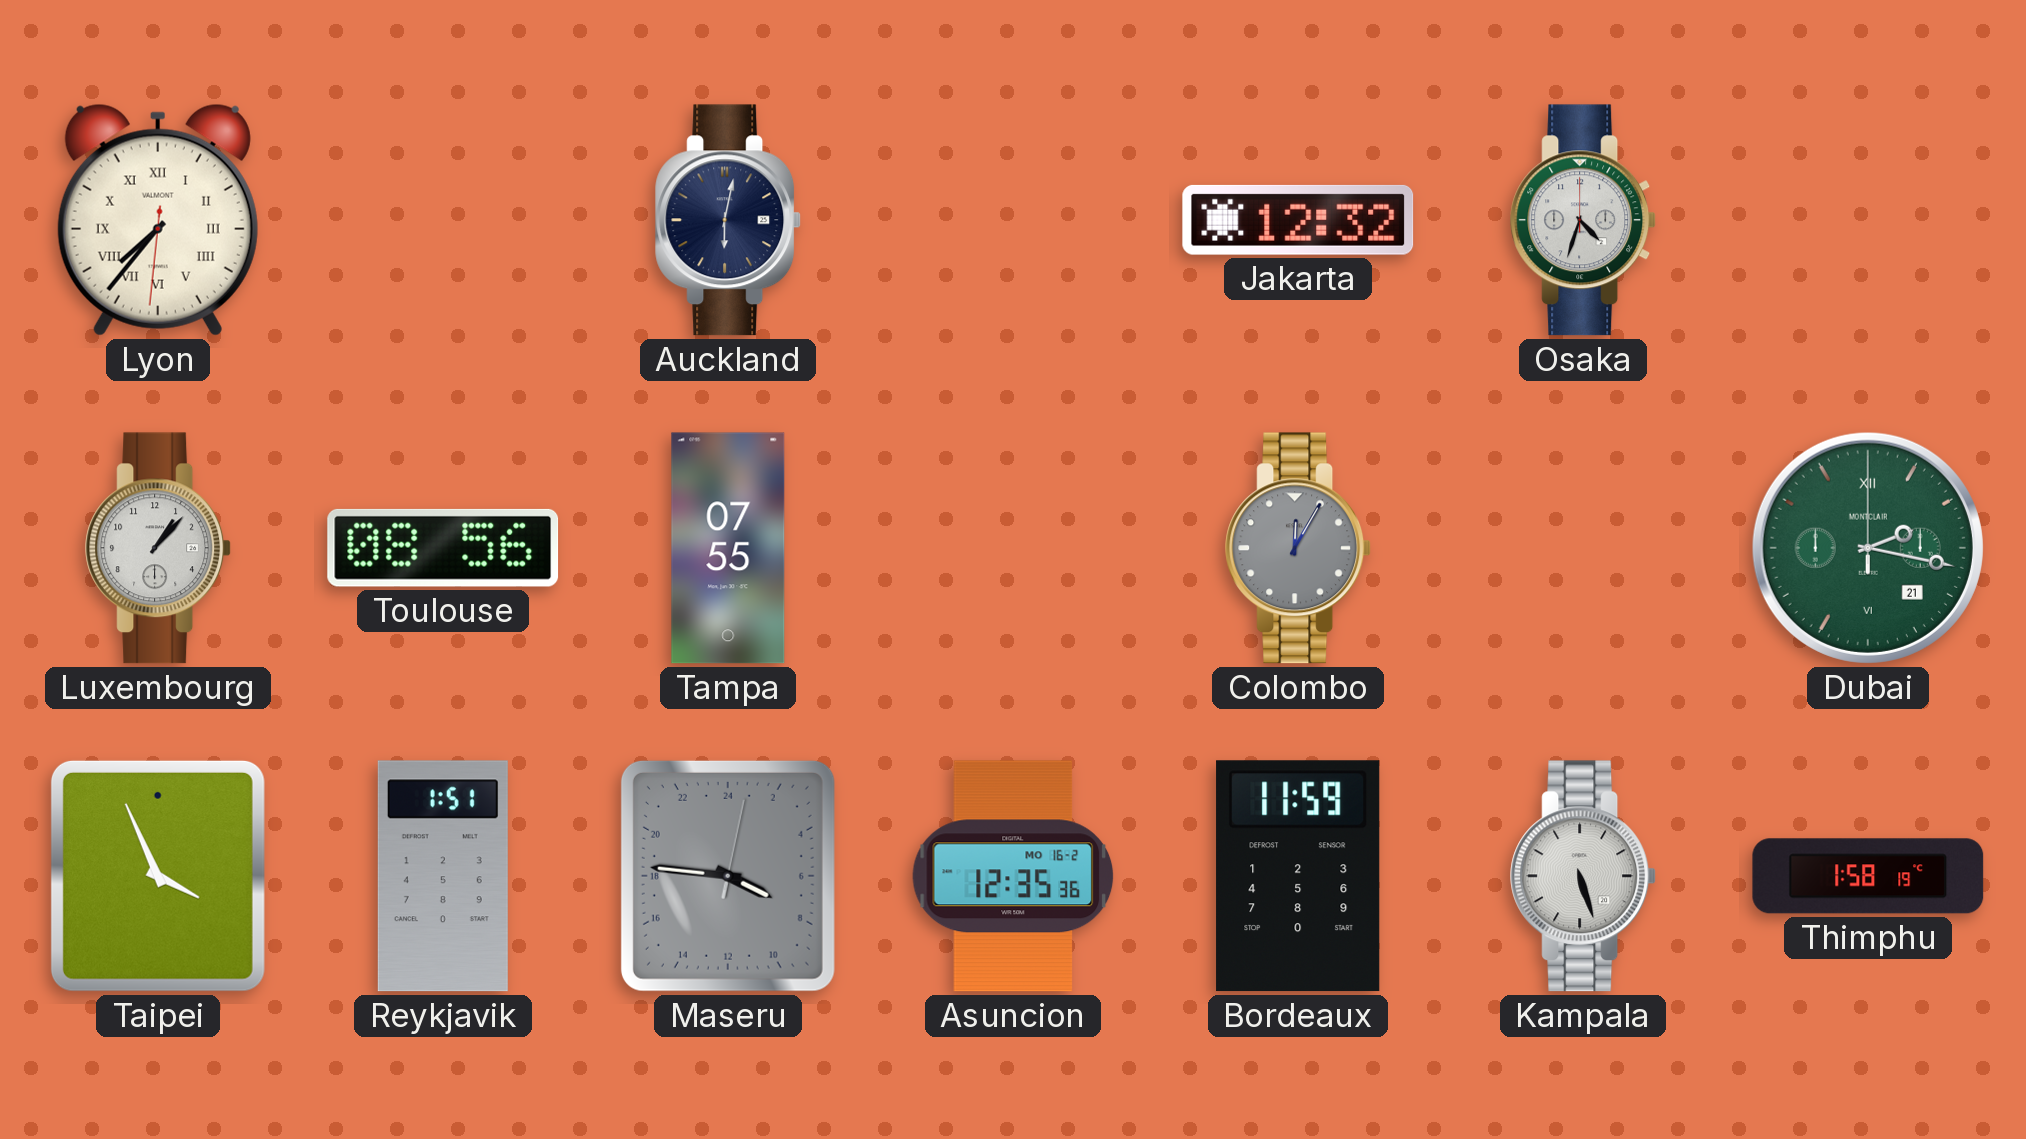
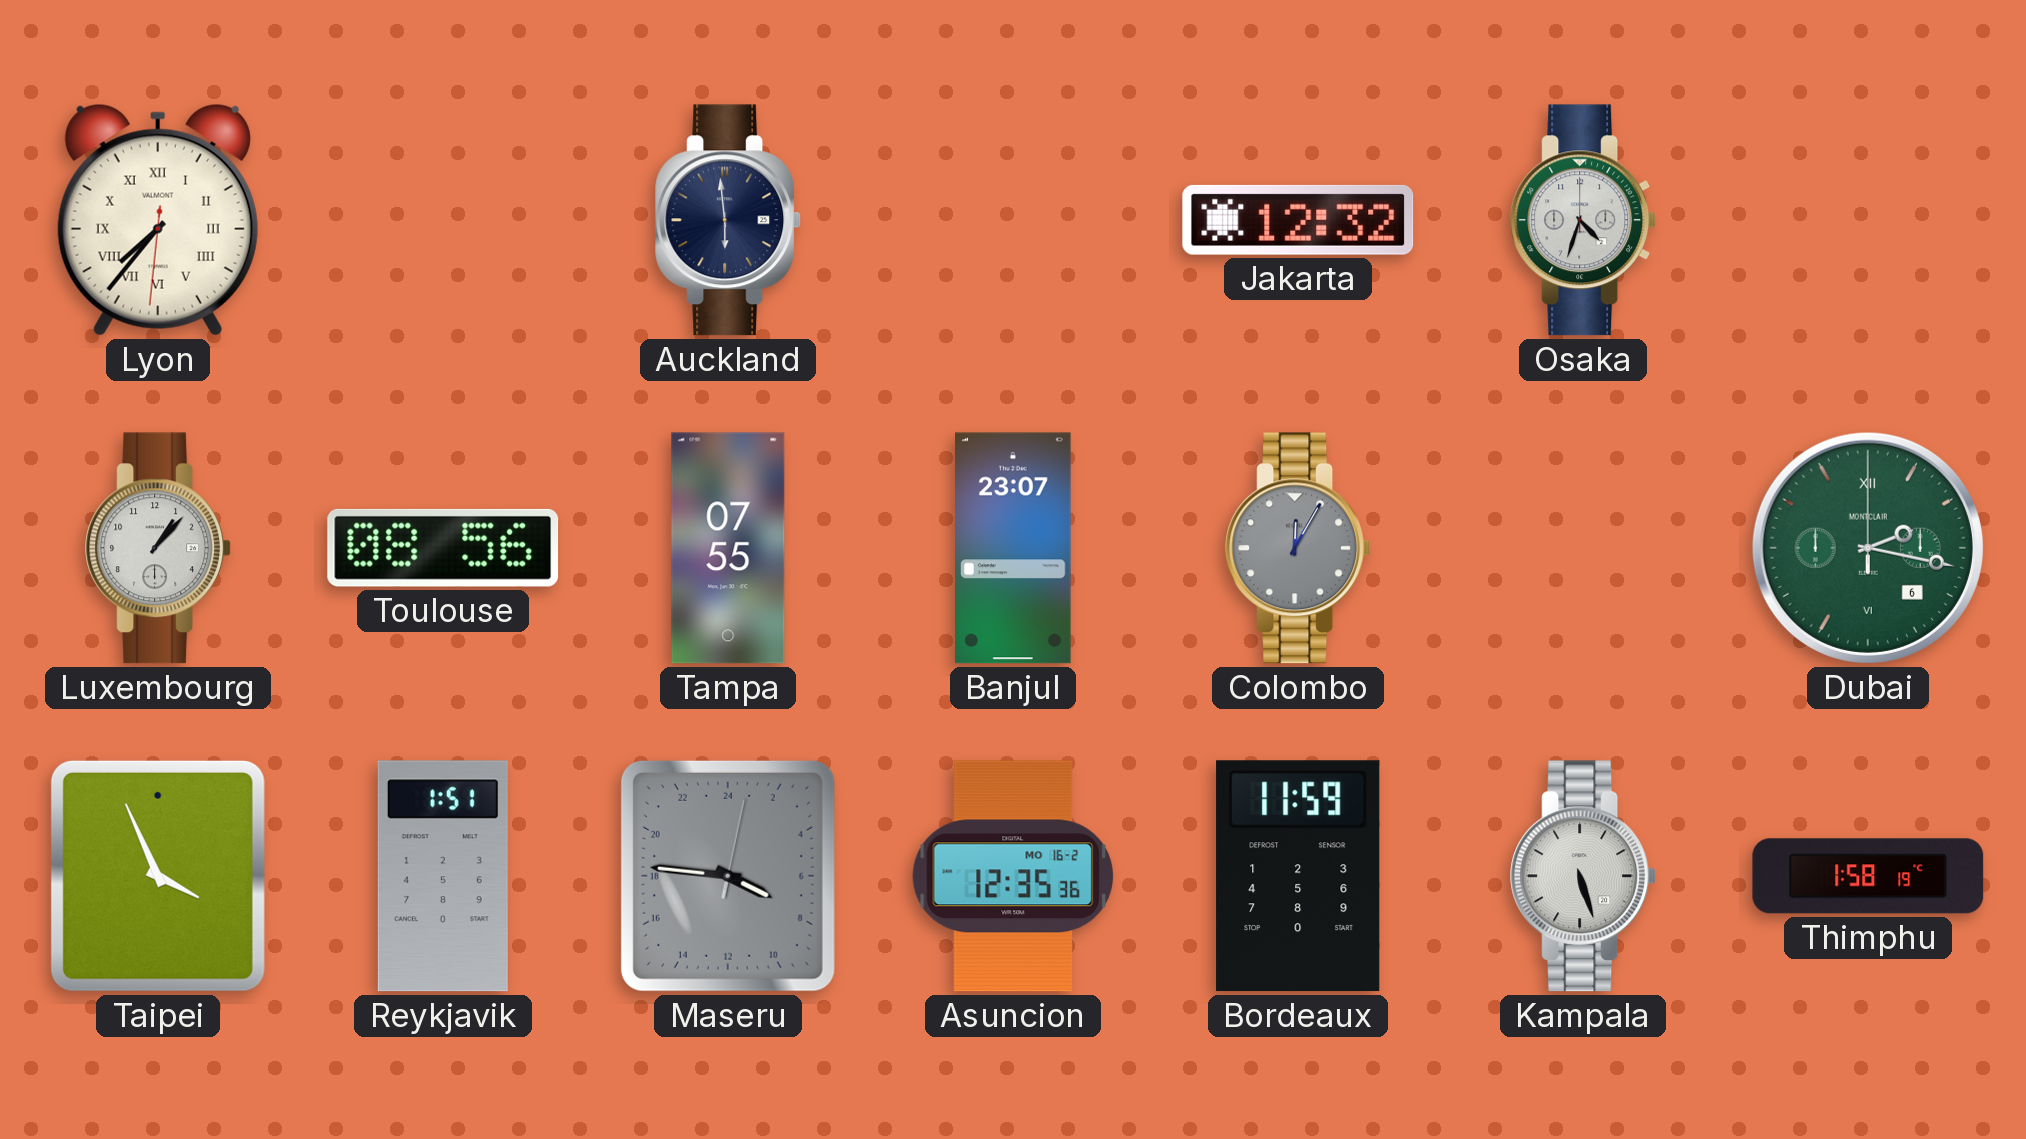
Auckland: 6:02 -> 5:59
Banjul: none -> 23:07
Dubai date: 21 -> 6
